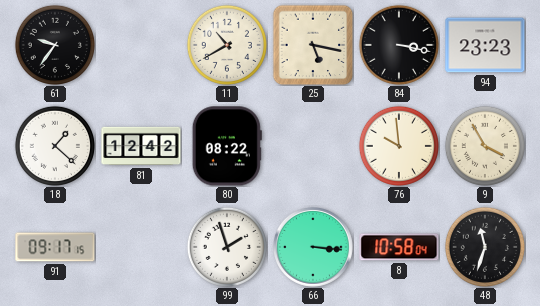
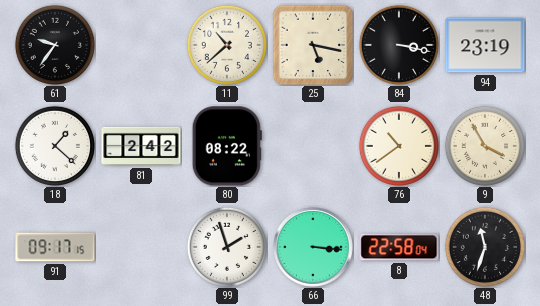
11: 10:40 -> 10:38
94: 23:23 -> 23:19
81: 12:42 -> 2:42
76: 9:59 -> 10:39
8: 10:58 -> 22:58
